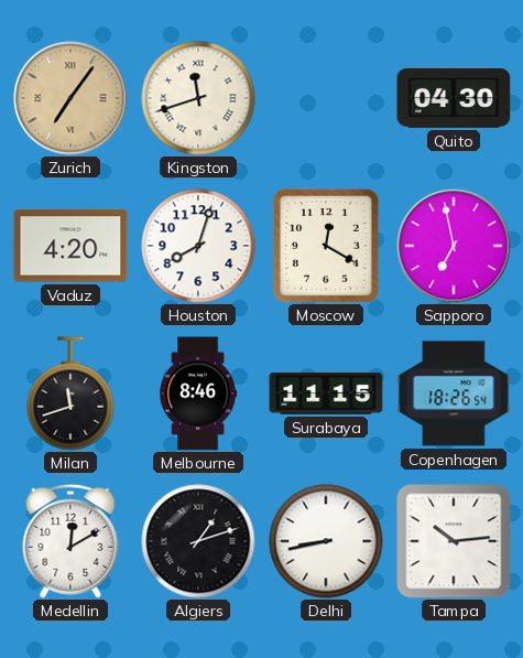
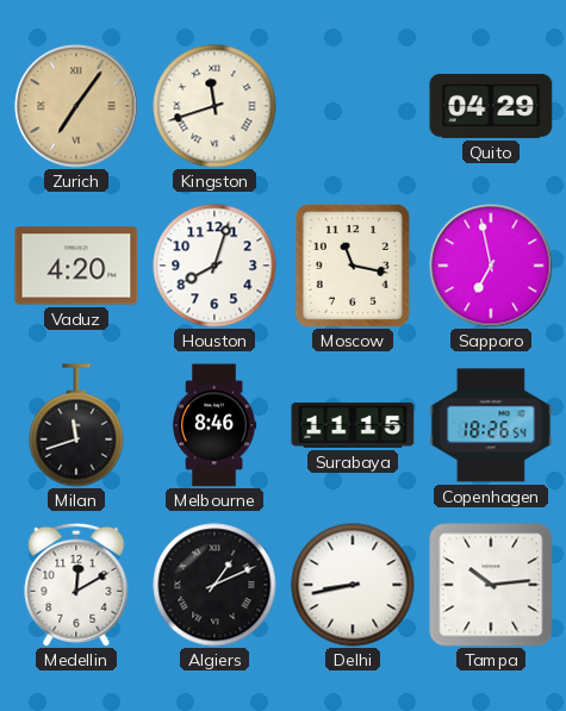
Quito: 04:30 -> 04:29
Moscow: 12:20 -> 11:17
Algiers: 1:12 -> 1:11
